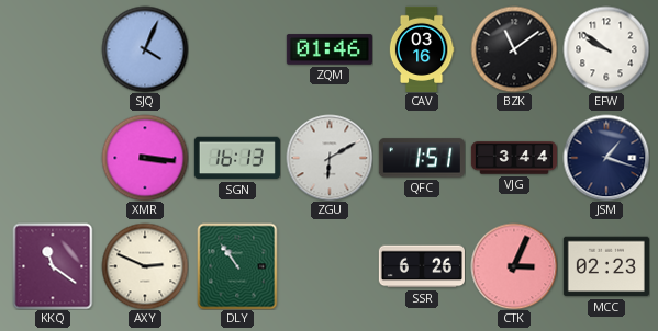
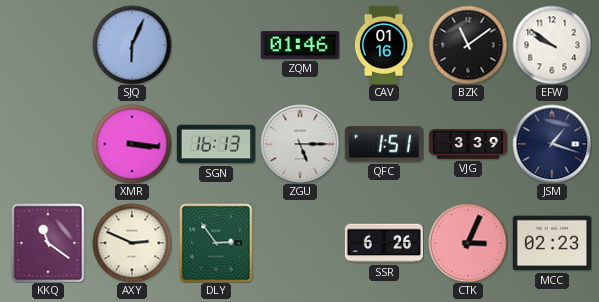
SJQ: 4:04 -> 6:04
CAV: 03:16 -> 01:16
ZGU: 6:10 -> 5:15
VJG: 3:44 -> 3:39
DLY: 10:54 -> 2:54
